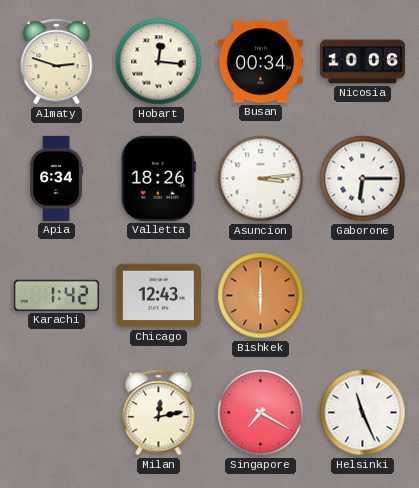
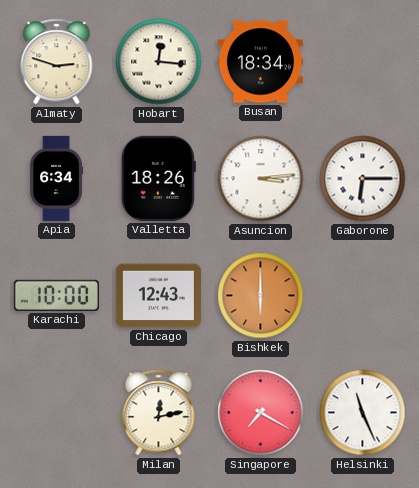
Busan: 00:34 -> 18:34
Nicosia: 10:06 -> none
Karachi: 1:42 -> 10:00
